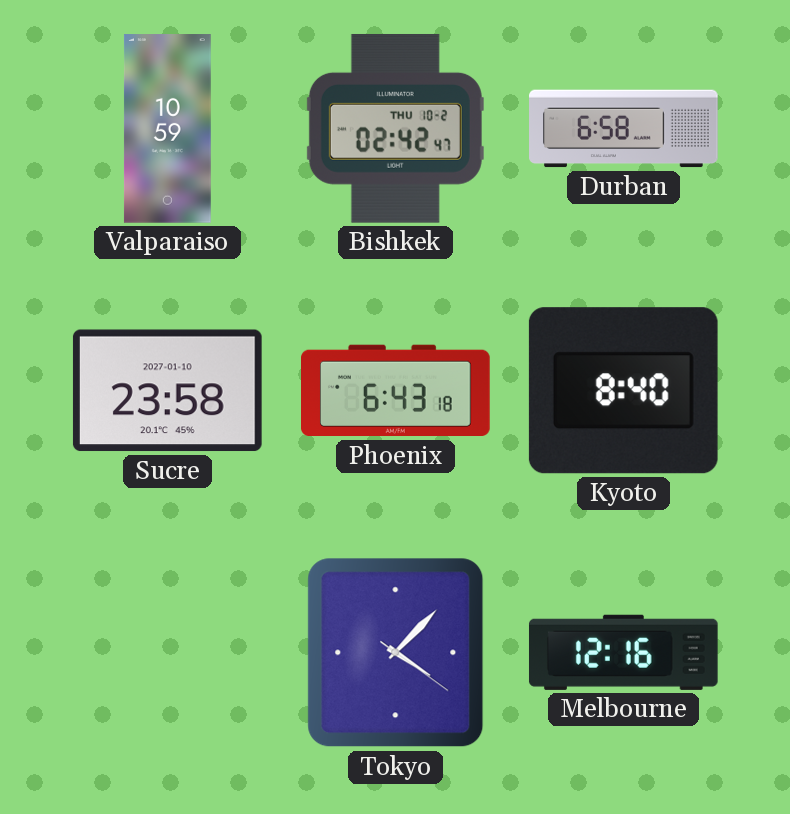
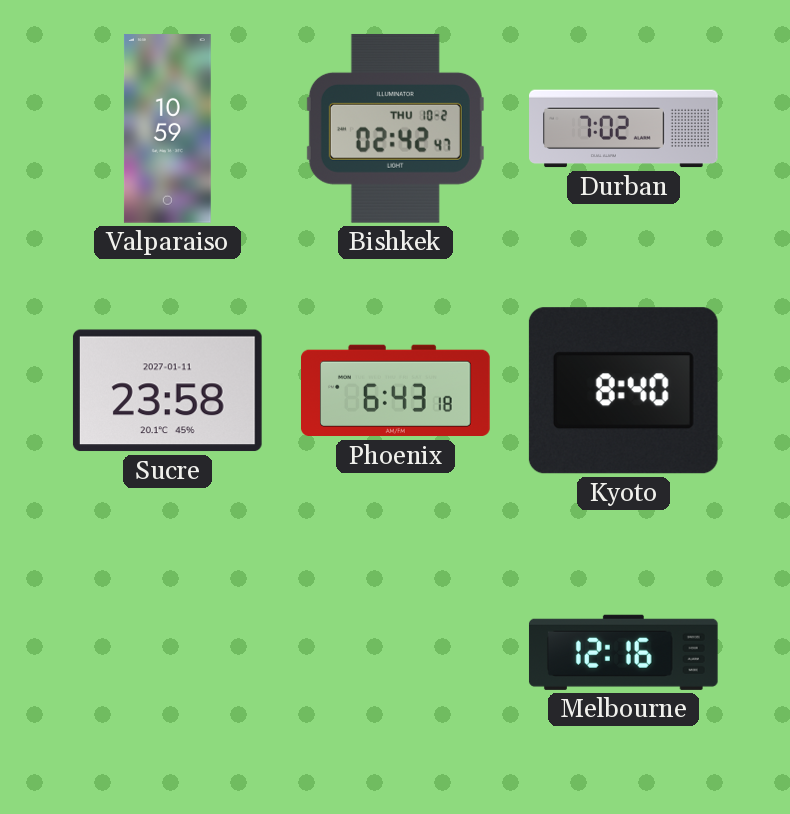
Durban: 6:58 -> 7:02
Sucre date: 2027-01-10 -> 2027-01-11
Tokyo: 4:07 -> none
